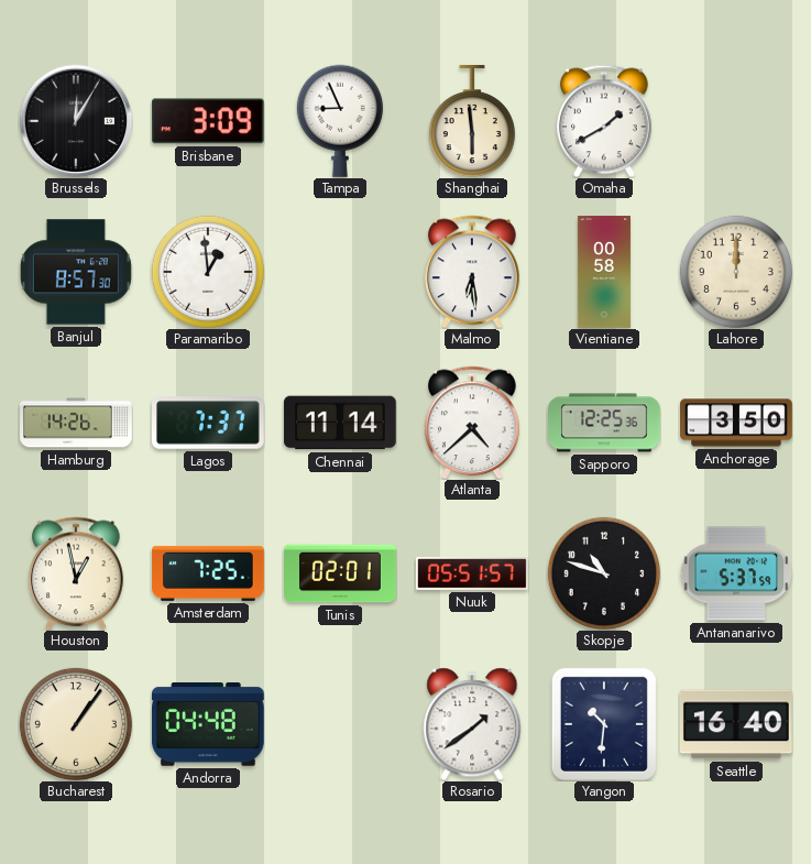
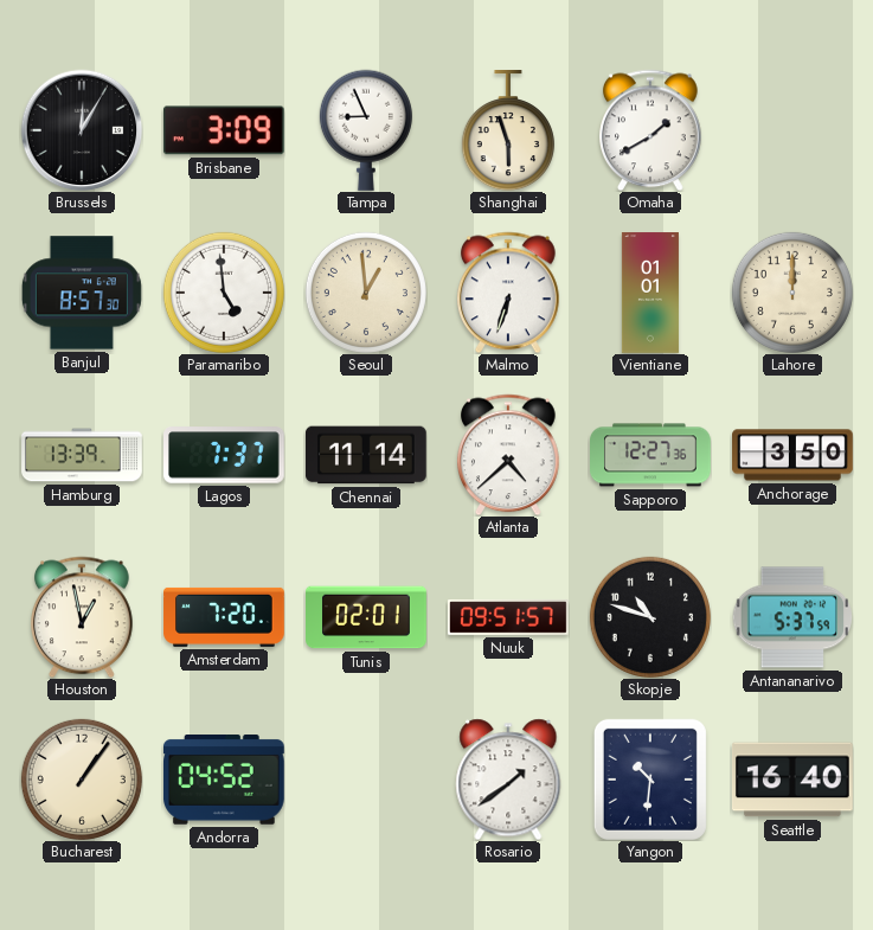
Shanghai: 5:59 -> 5:57
Paramaribo: 12:59 -> 4:59
Seoul: none -> 12:59
Malmo: 6:29 -> 6:33
Vientiane: 00:58 -> 01:01
Hamburg: 14:26 -> 13:39
Sapporo: 12:25 -> 12:27
Amsterdam: 7:25 -> 7:20
Nuuk: 05:51 -> 09:51
Andorra: 04:48 -> 04:52
